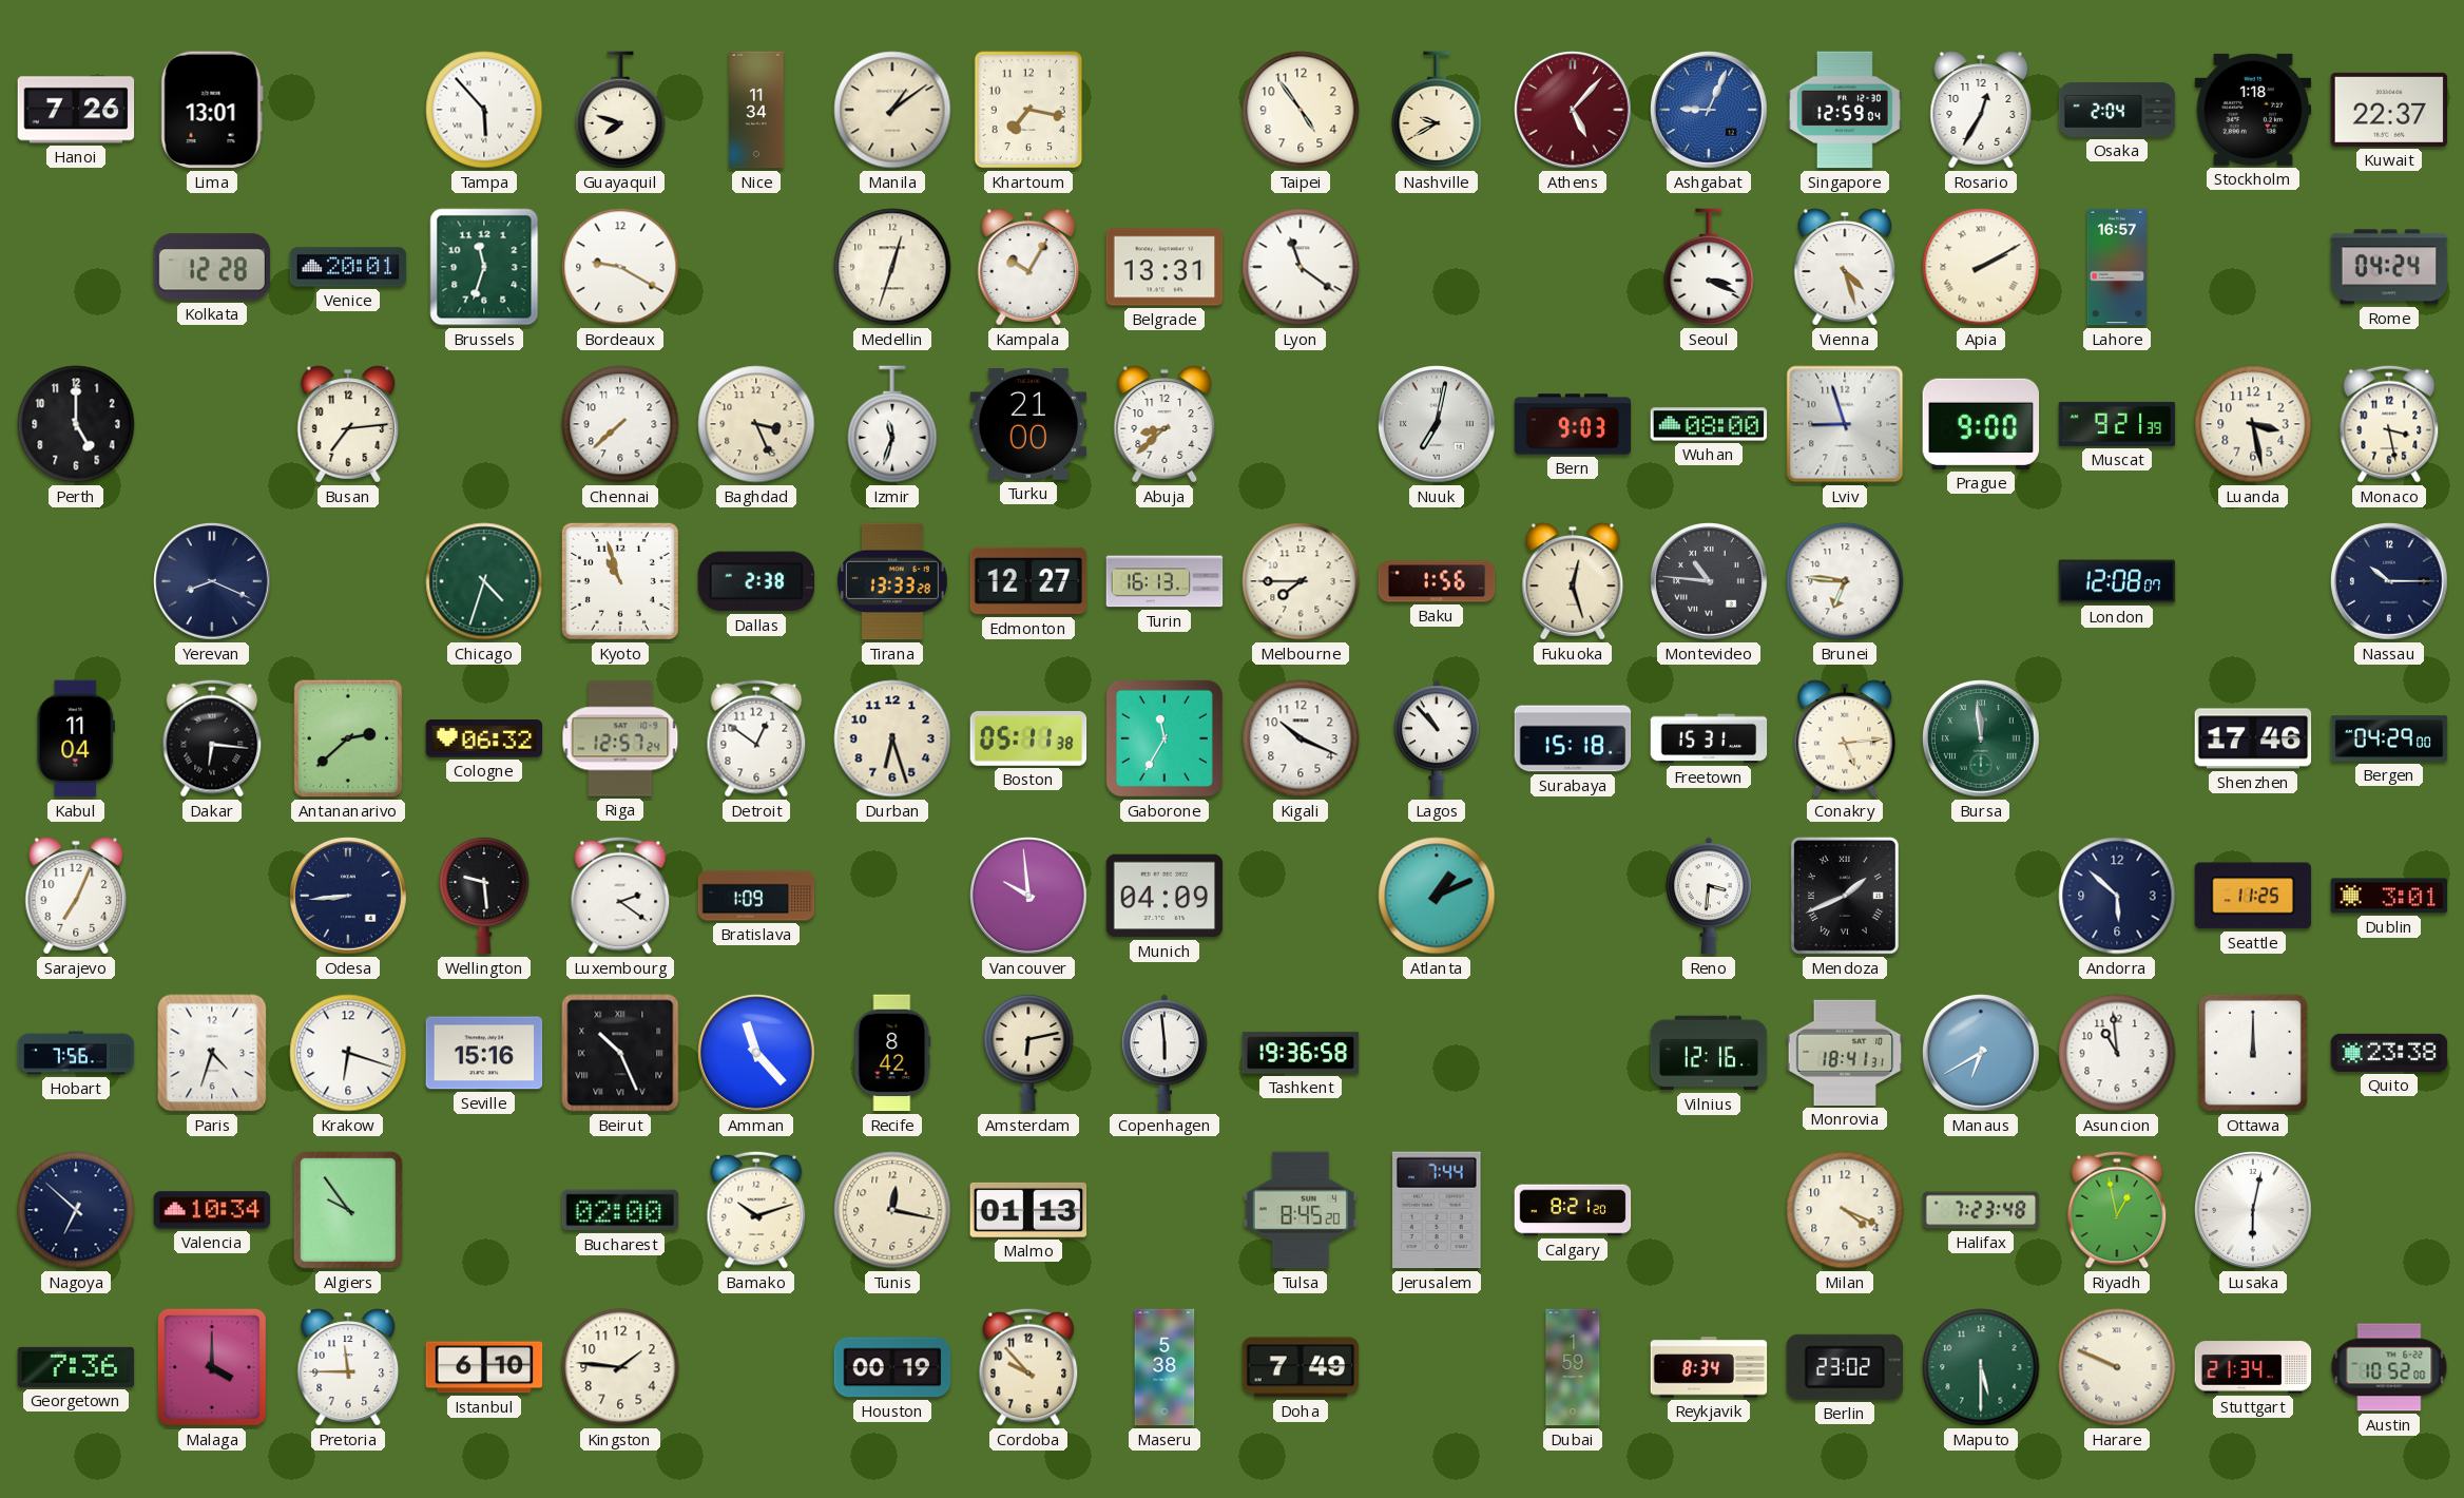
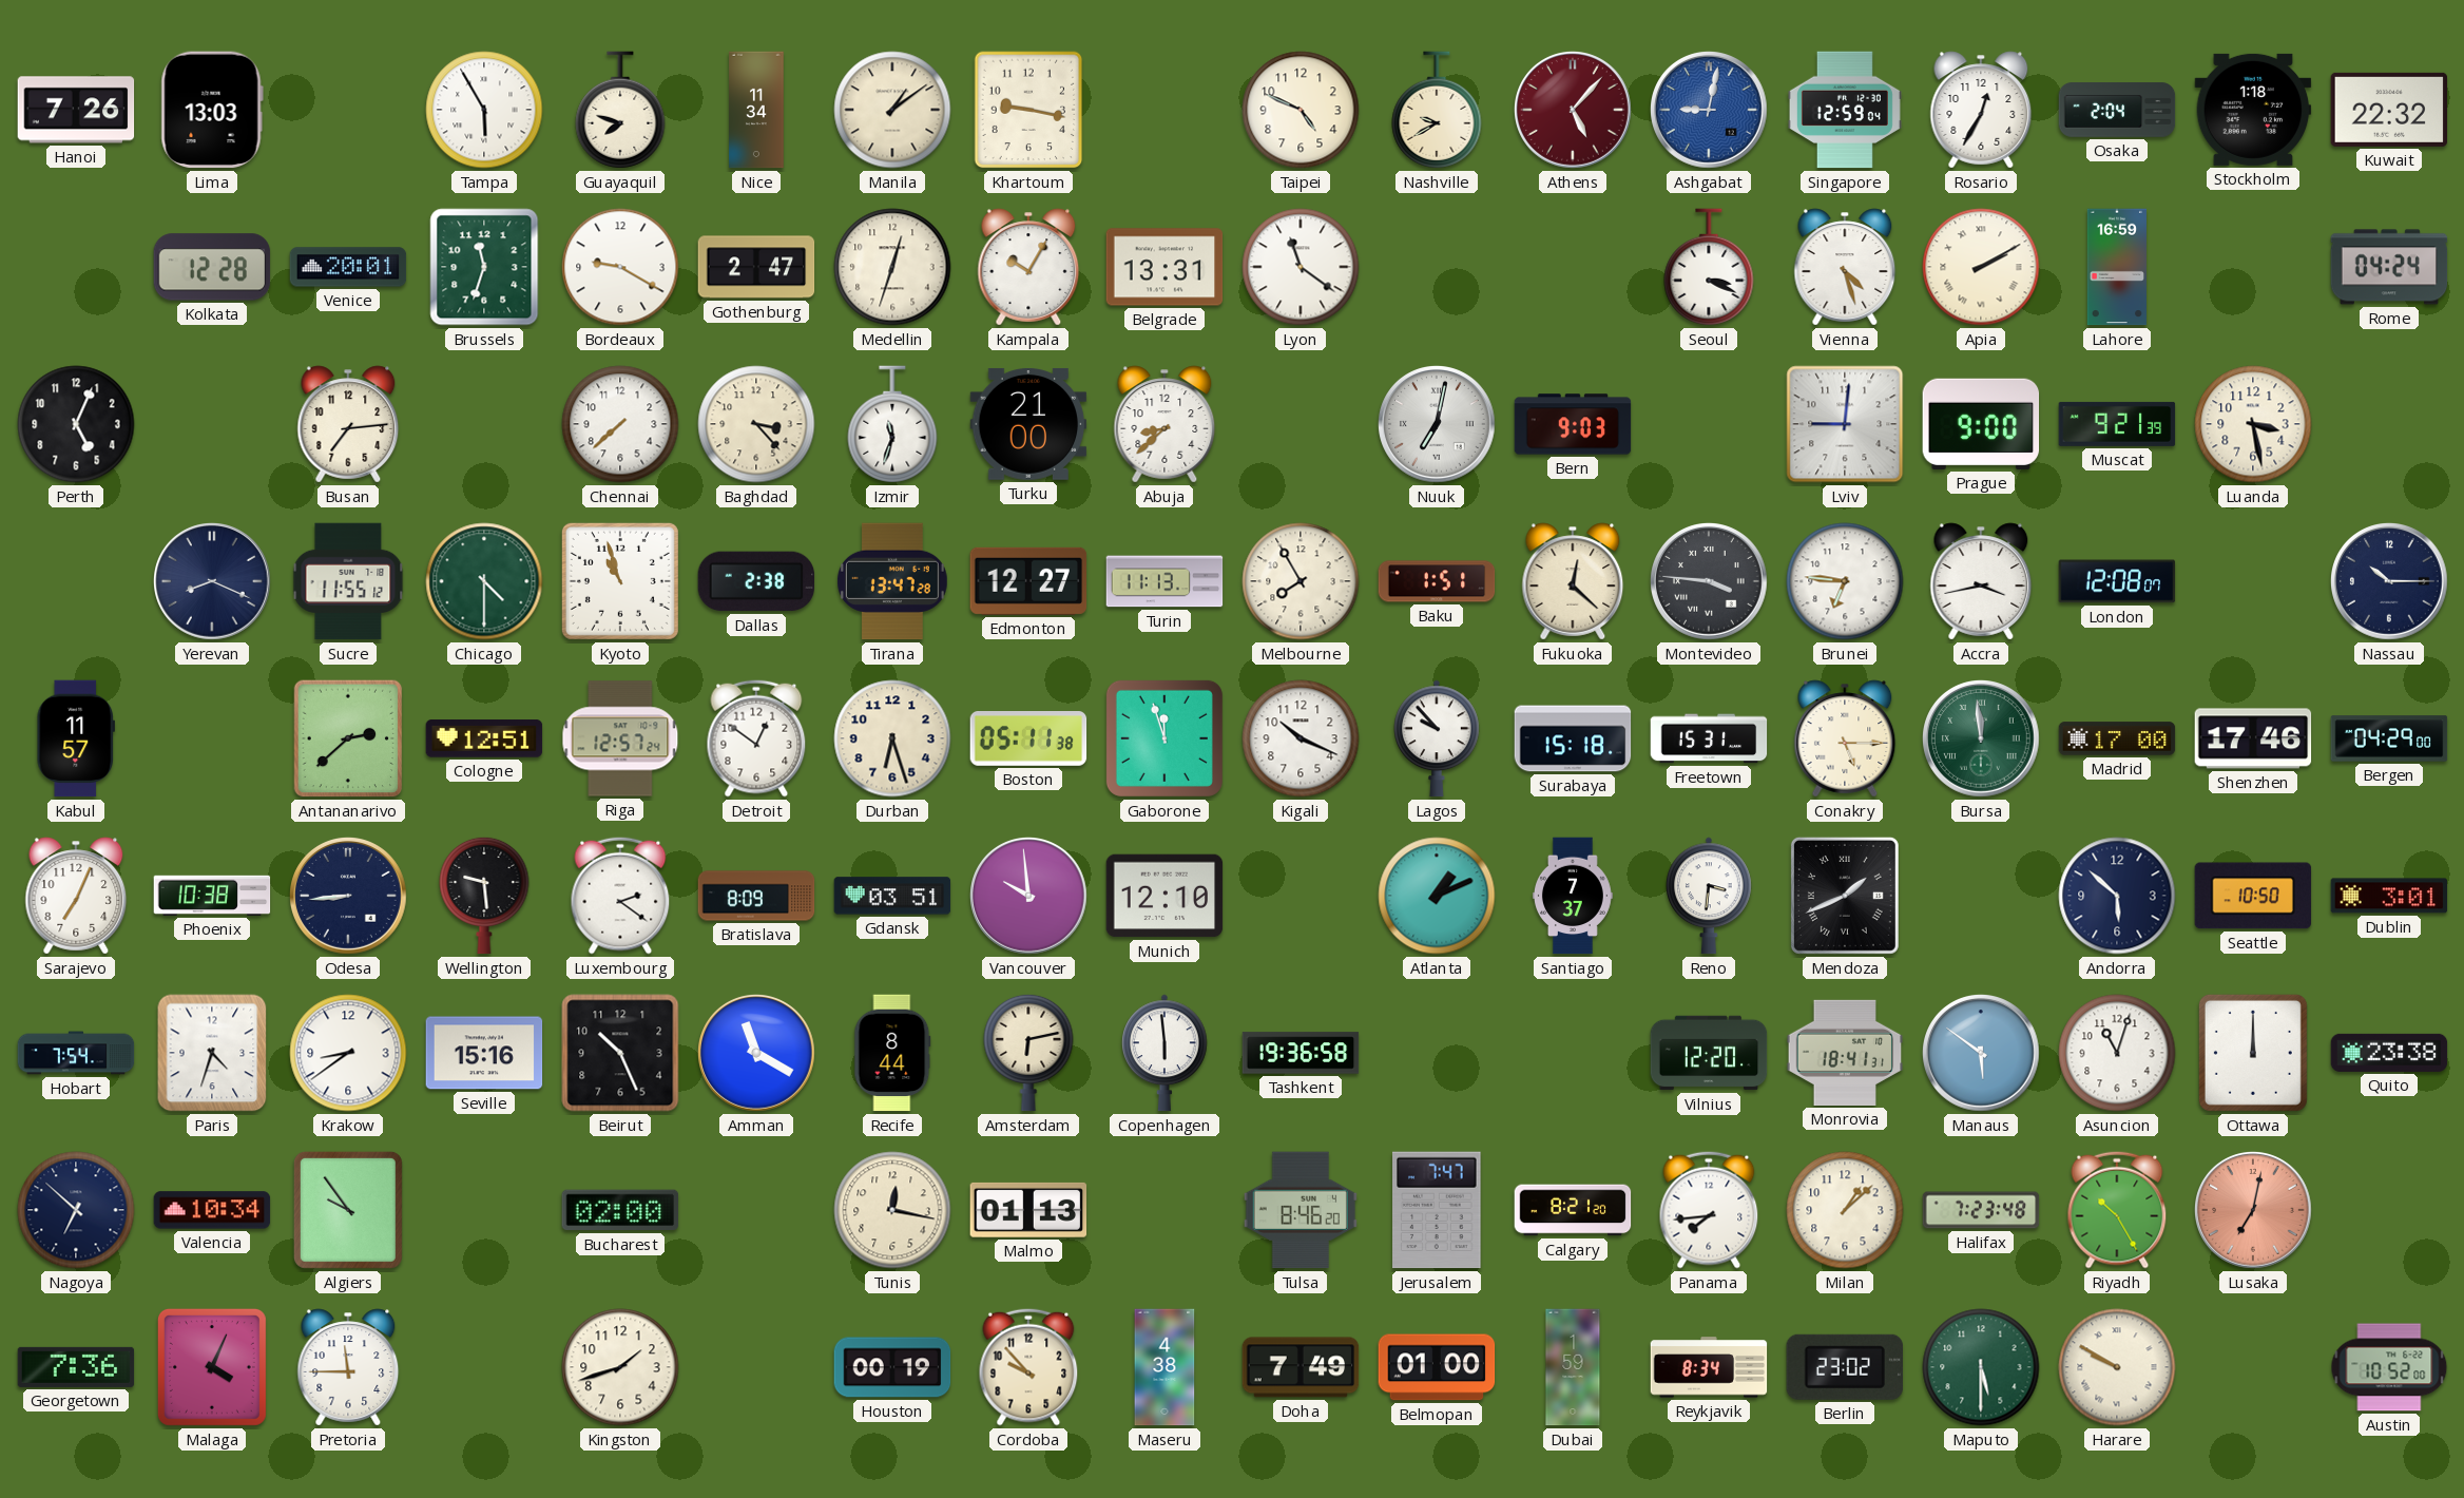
Lima: 13:01 -> 13:03
Tampa: 5:53 -> 5:55
Khartoum: 7:17 -> 9:17
Taipei: 4:54 -> 4:49
Ashgabat: 9:04 -> 9:02
Kuwait: 22:37 -> 22:32
Gothenburg: none -> 2:47
Lahore: 16:57 -> 16:59
Perth: 5:00 -> 5:04
Baghdad: 3:26 -> 3:23
Wuhan: 08:00 -> none
Lviv: 8:57 -> 9:01
Monaco: 3:28 -> none
Sucre: none -> 11:55
Chicago: 4:33 -> 4:30
Tirana: 13:33 -> 13:47
Turin: 16:13 -> 11:13
Melbourne: 7:45 -> 7:55
Baku: 1:56 -> 1:51
Fukuoka: 12:27 -> 12:22
Montevideo: 10:46 -> 3:46
Accra: none -> 3:43
Kabul: 11:04 -> 11:57
Dakar: 6:16 -> none
Cologne: 06:32 -> 12:51
Gaborone: 11:35 -> 11:57
Lagos: 10:53 -> 9:53
Conakry: 5:14 -> 5:15
Madrid: none -> 17:00
Phoenix: none -> 10:38
Bratislava: 1:09 -> 8:09
Gdansk: none -> 03:51
Munich: 04:09 -> 12:10
Santiago: none -> 7:37
Seattle: 11:25 -> 10:50
Hobart: 7:56 -> 7:54
Krakow: 6:18 -> 8:39
Beirut numerals: Roman -> Arabic
Amman: 11:23 -> 11:20
Recife: 8:42 -> 8:44
Vilnius: 12:16 -> 12:20
Manaus: 6:40 -> 5:51
Asuncion: 10:59 -> 11:03
Bamako: 10:12 -> none
Tulsa: 8:45 -> 8:46
Jerusalem: 7:44 -> 7:47
Panama: none -> 7:44
Milan: 4:19 -> 1:08
Riyadh: 12:58 -> 10:25
Lusaka: 6:02 -> 7:02
Lusaka dial: white -> salmon
Malaga: 4:00 -> 4:04
Istanbul: 6:10 -> none
Kingston: 1:46 -> 1:42
Maseru: 5:38 -> 4:38
Belmopan: none -> 01:00
Harare: 9:49 -> 9:50
Stuttgart: 21:34 -> none
